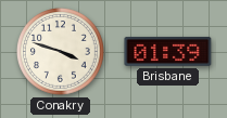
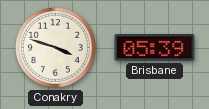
Brisbane: 01:39 -> 05:39
